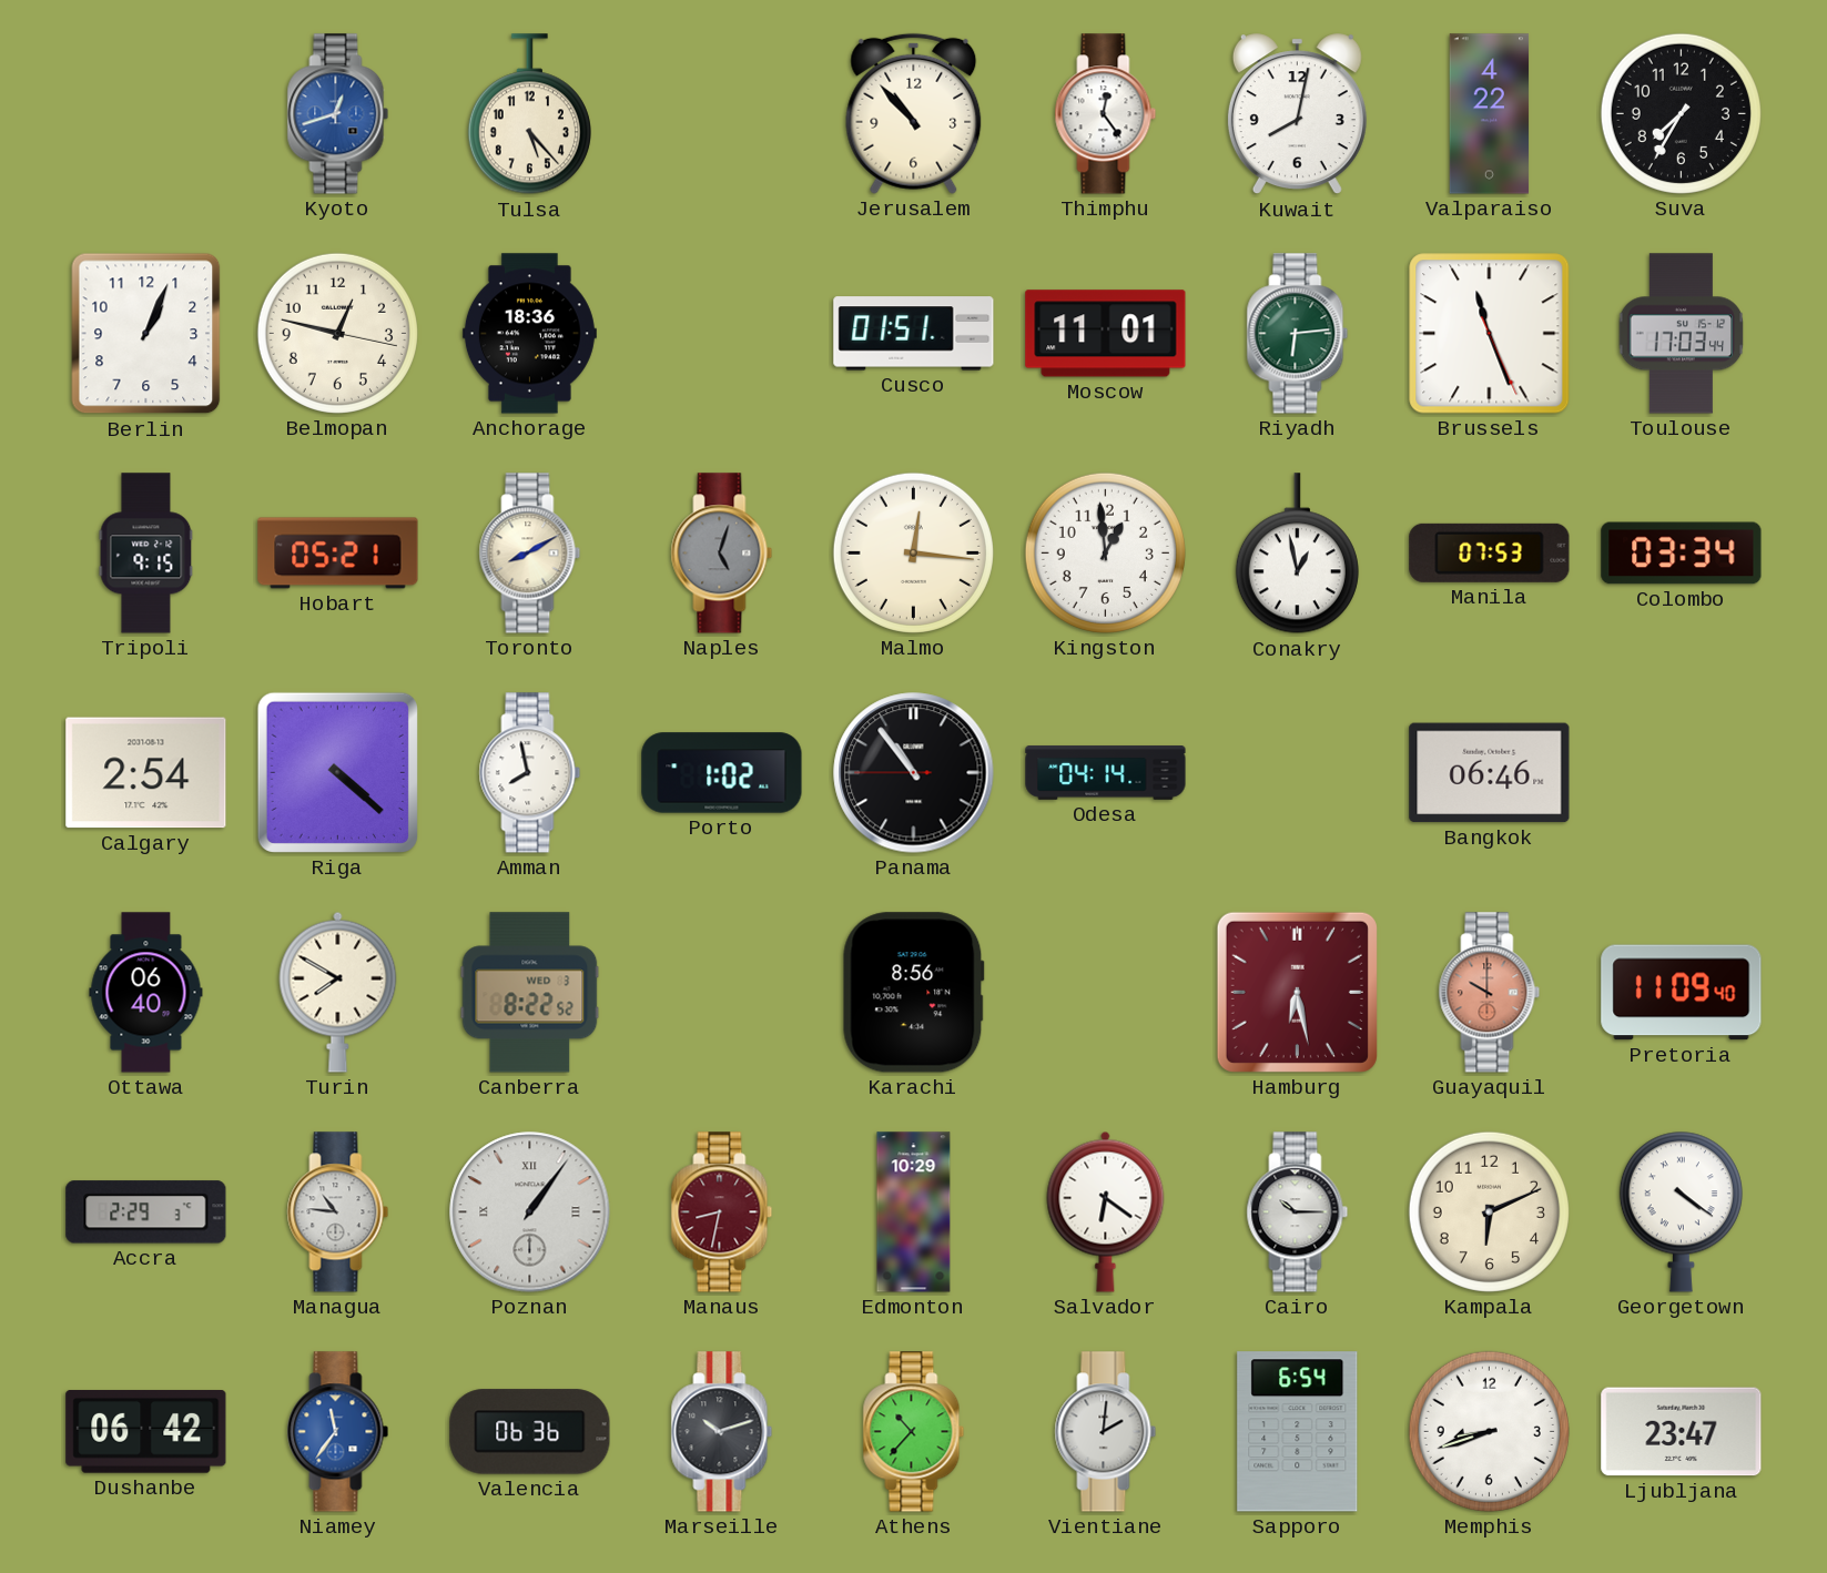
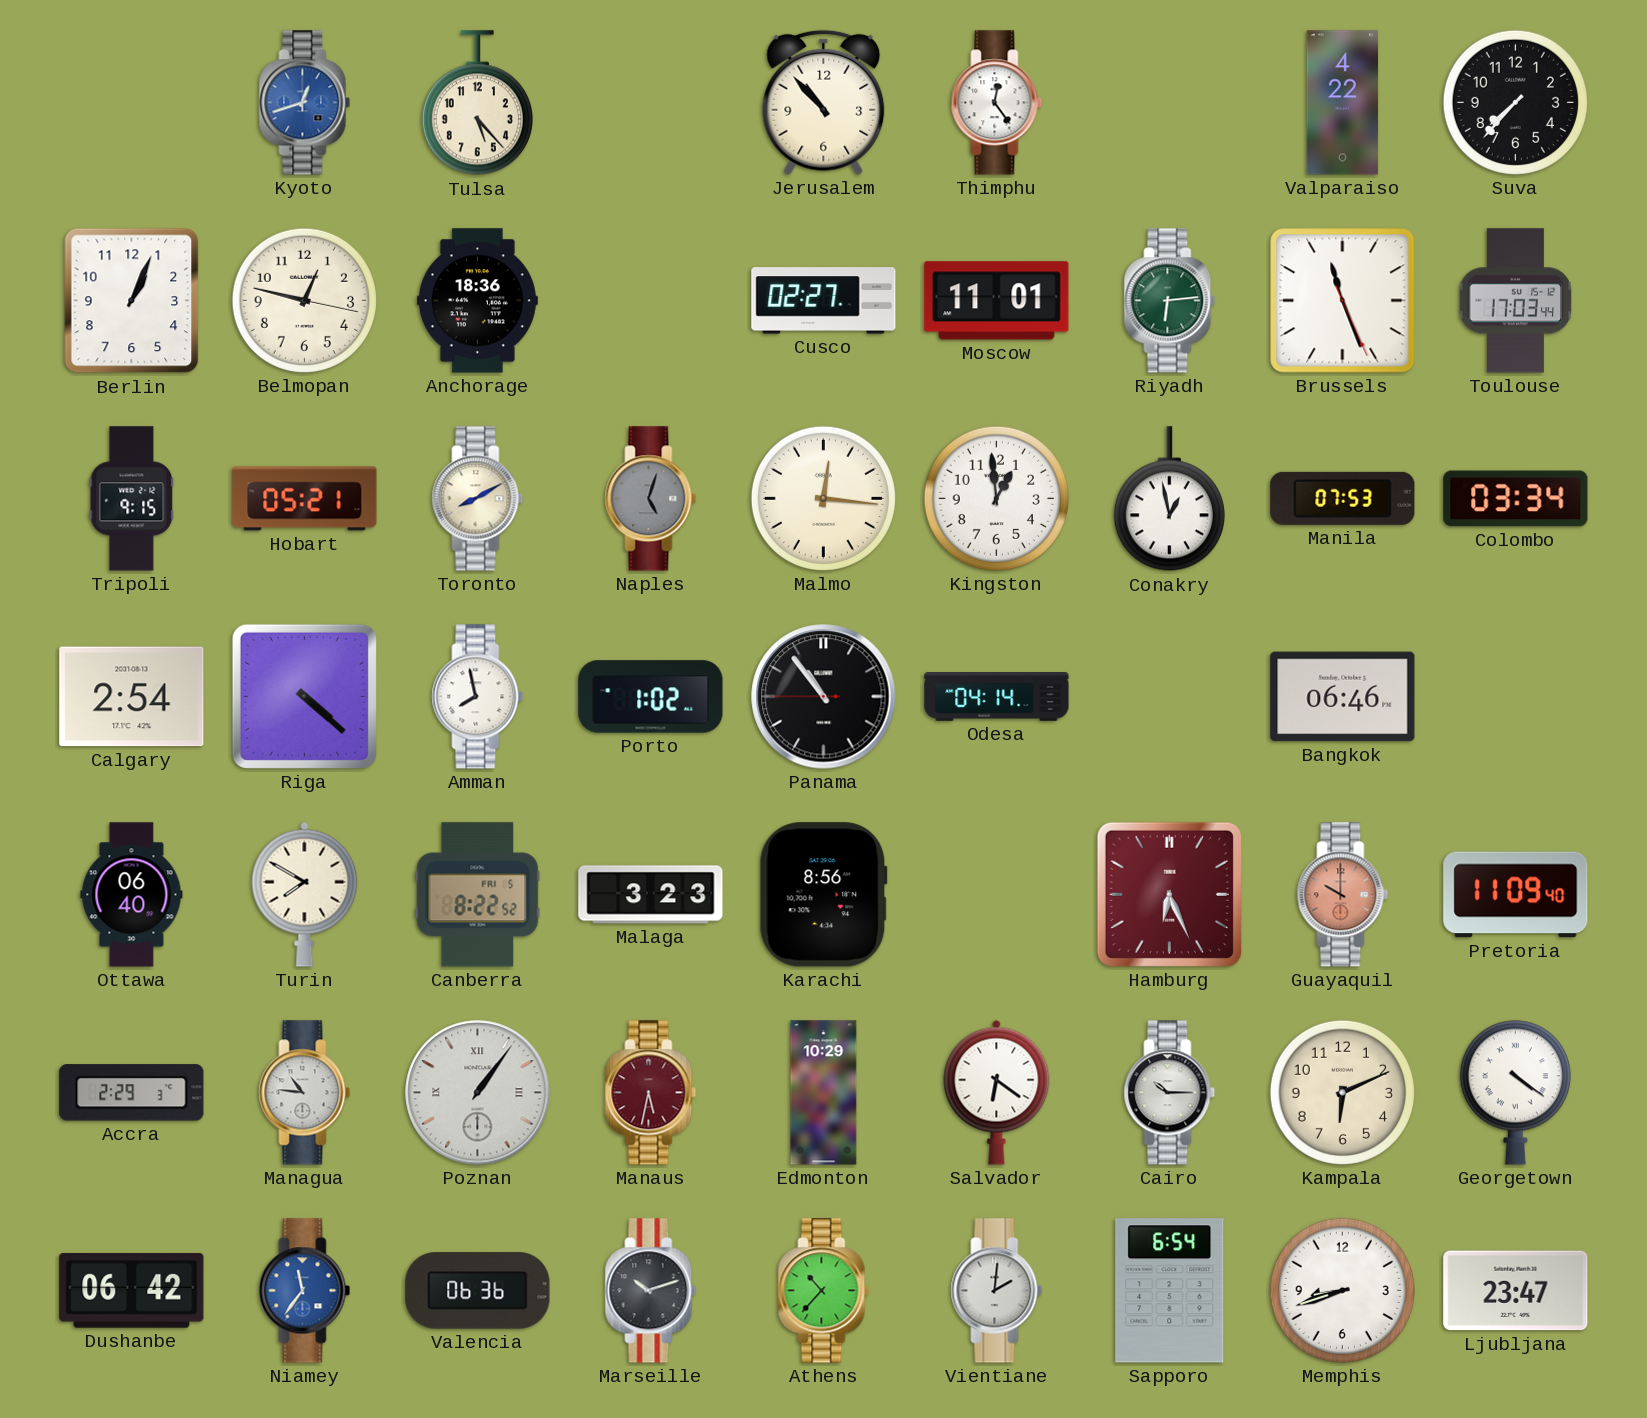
Kuwait: 8:02 -> none
Suva: 7:35 -> 7:37
Cusco: 01:51 -> 02:27
Canberra date: WED 3 -> FRI 5
Malaga: none -> 3:23
Hamburg: 6:28 -> 6:26
Manaus: 8:32 -> 5:32
